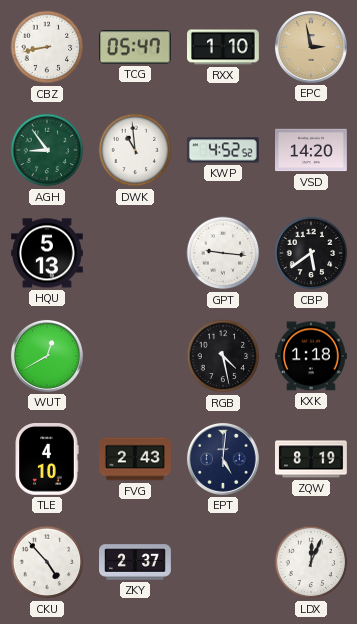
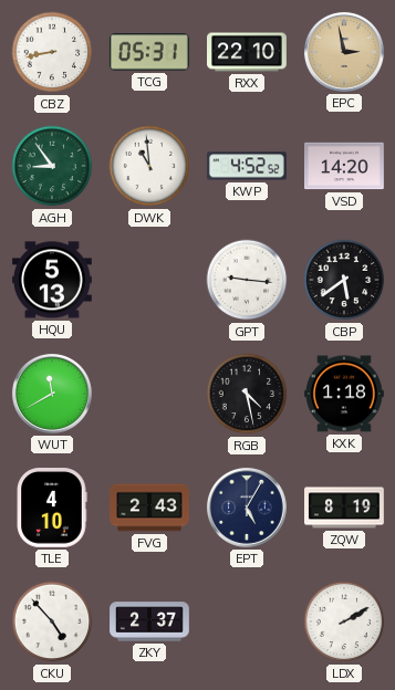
TCG: 05:47 -> 05:31
RXX: 1:10 -> 22:10
WUT: 12:40 -> 11:40
EPT: 5:01 -> 5:05
LDX: 12:04 -> 2:10
